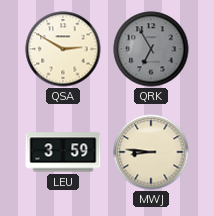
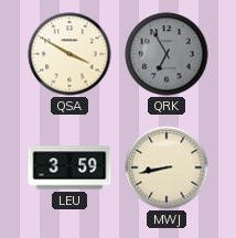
QSA: 2:50 -> 3:50
MWJ: 8:46 -> 8:43
